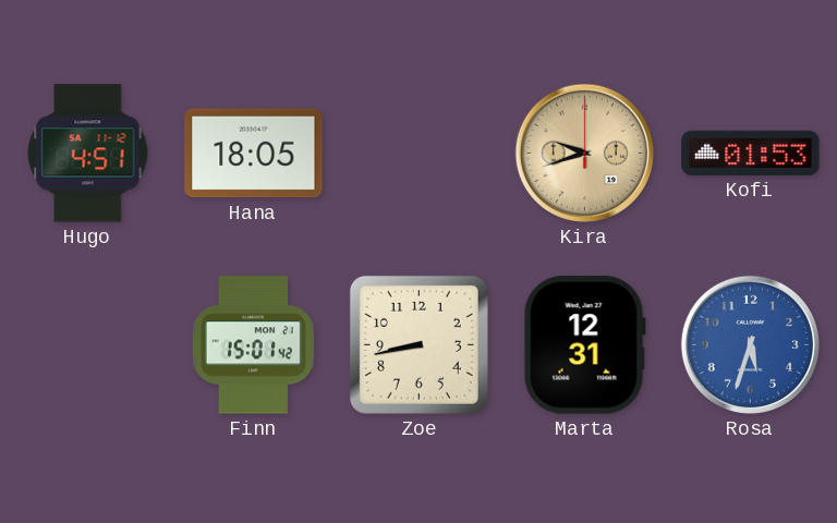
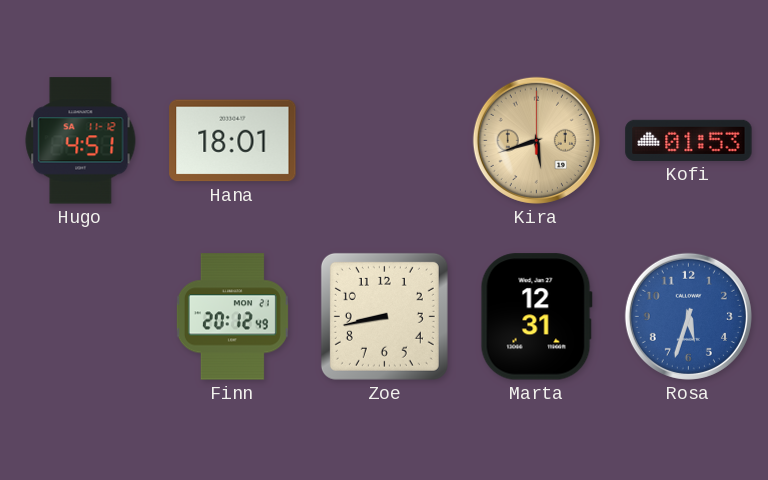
Hana: 18:05 -> 18:01
Kira: 9:42 -> 5:42
Finn: 15:01 -> 20:12
